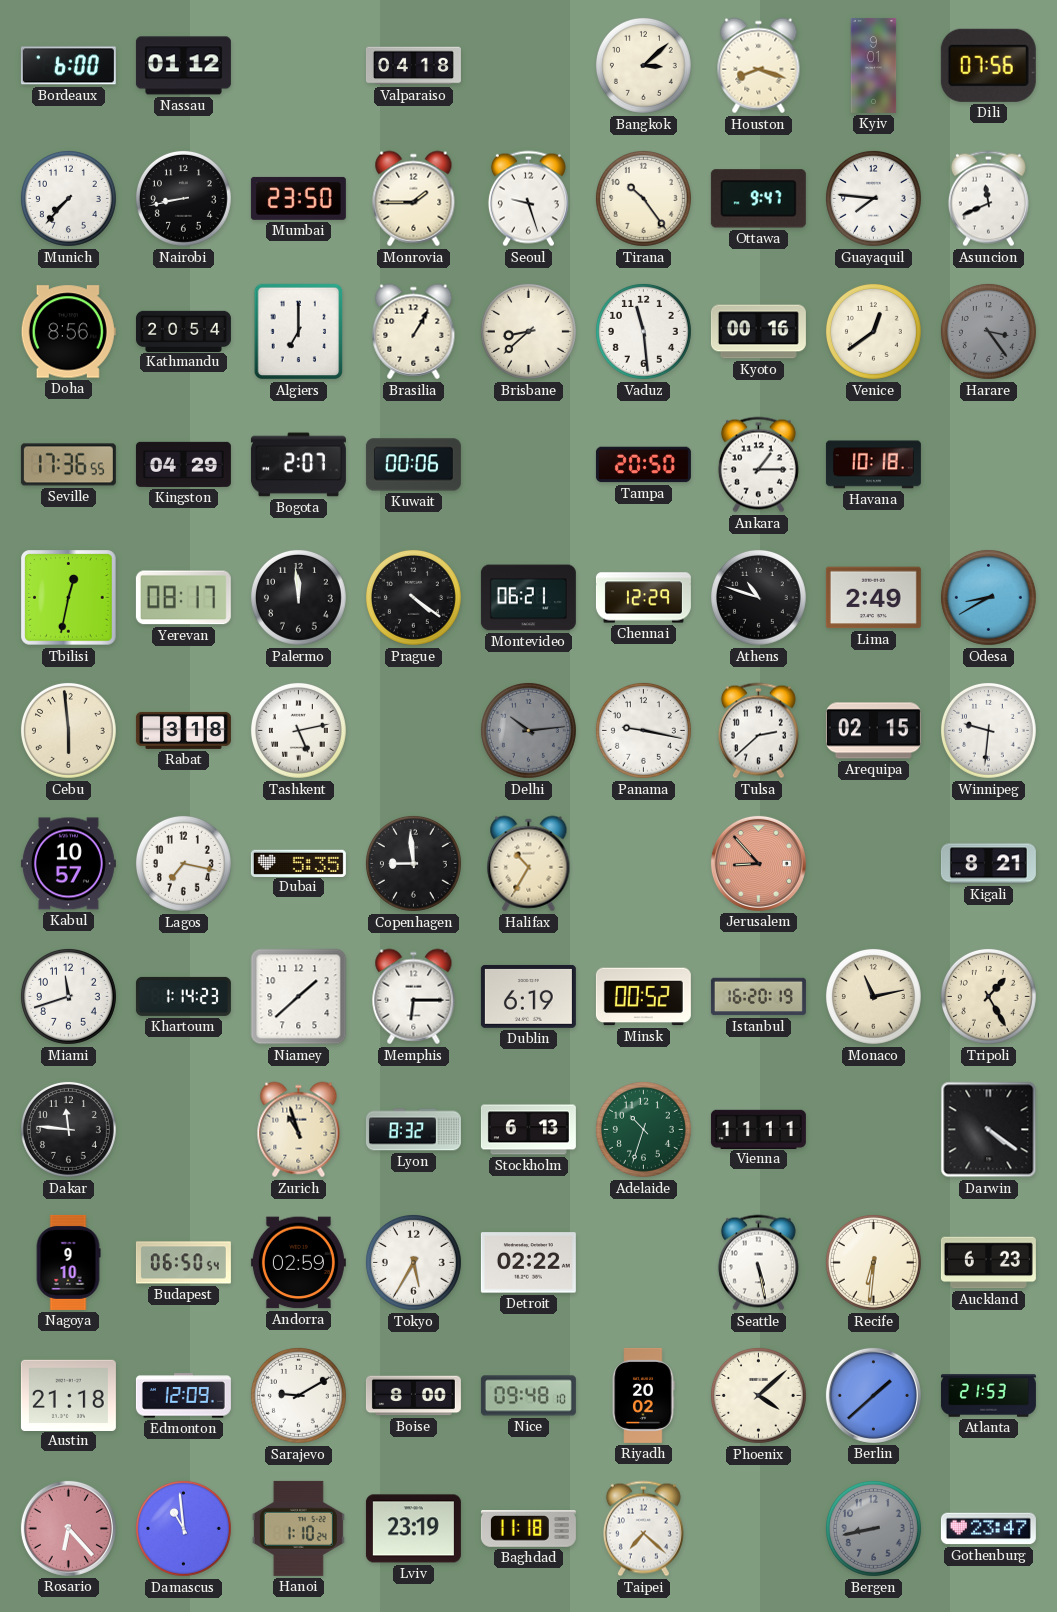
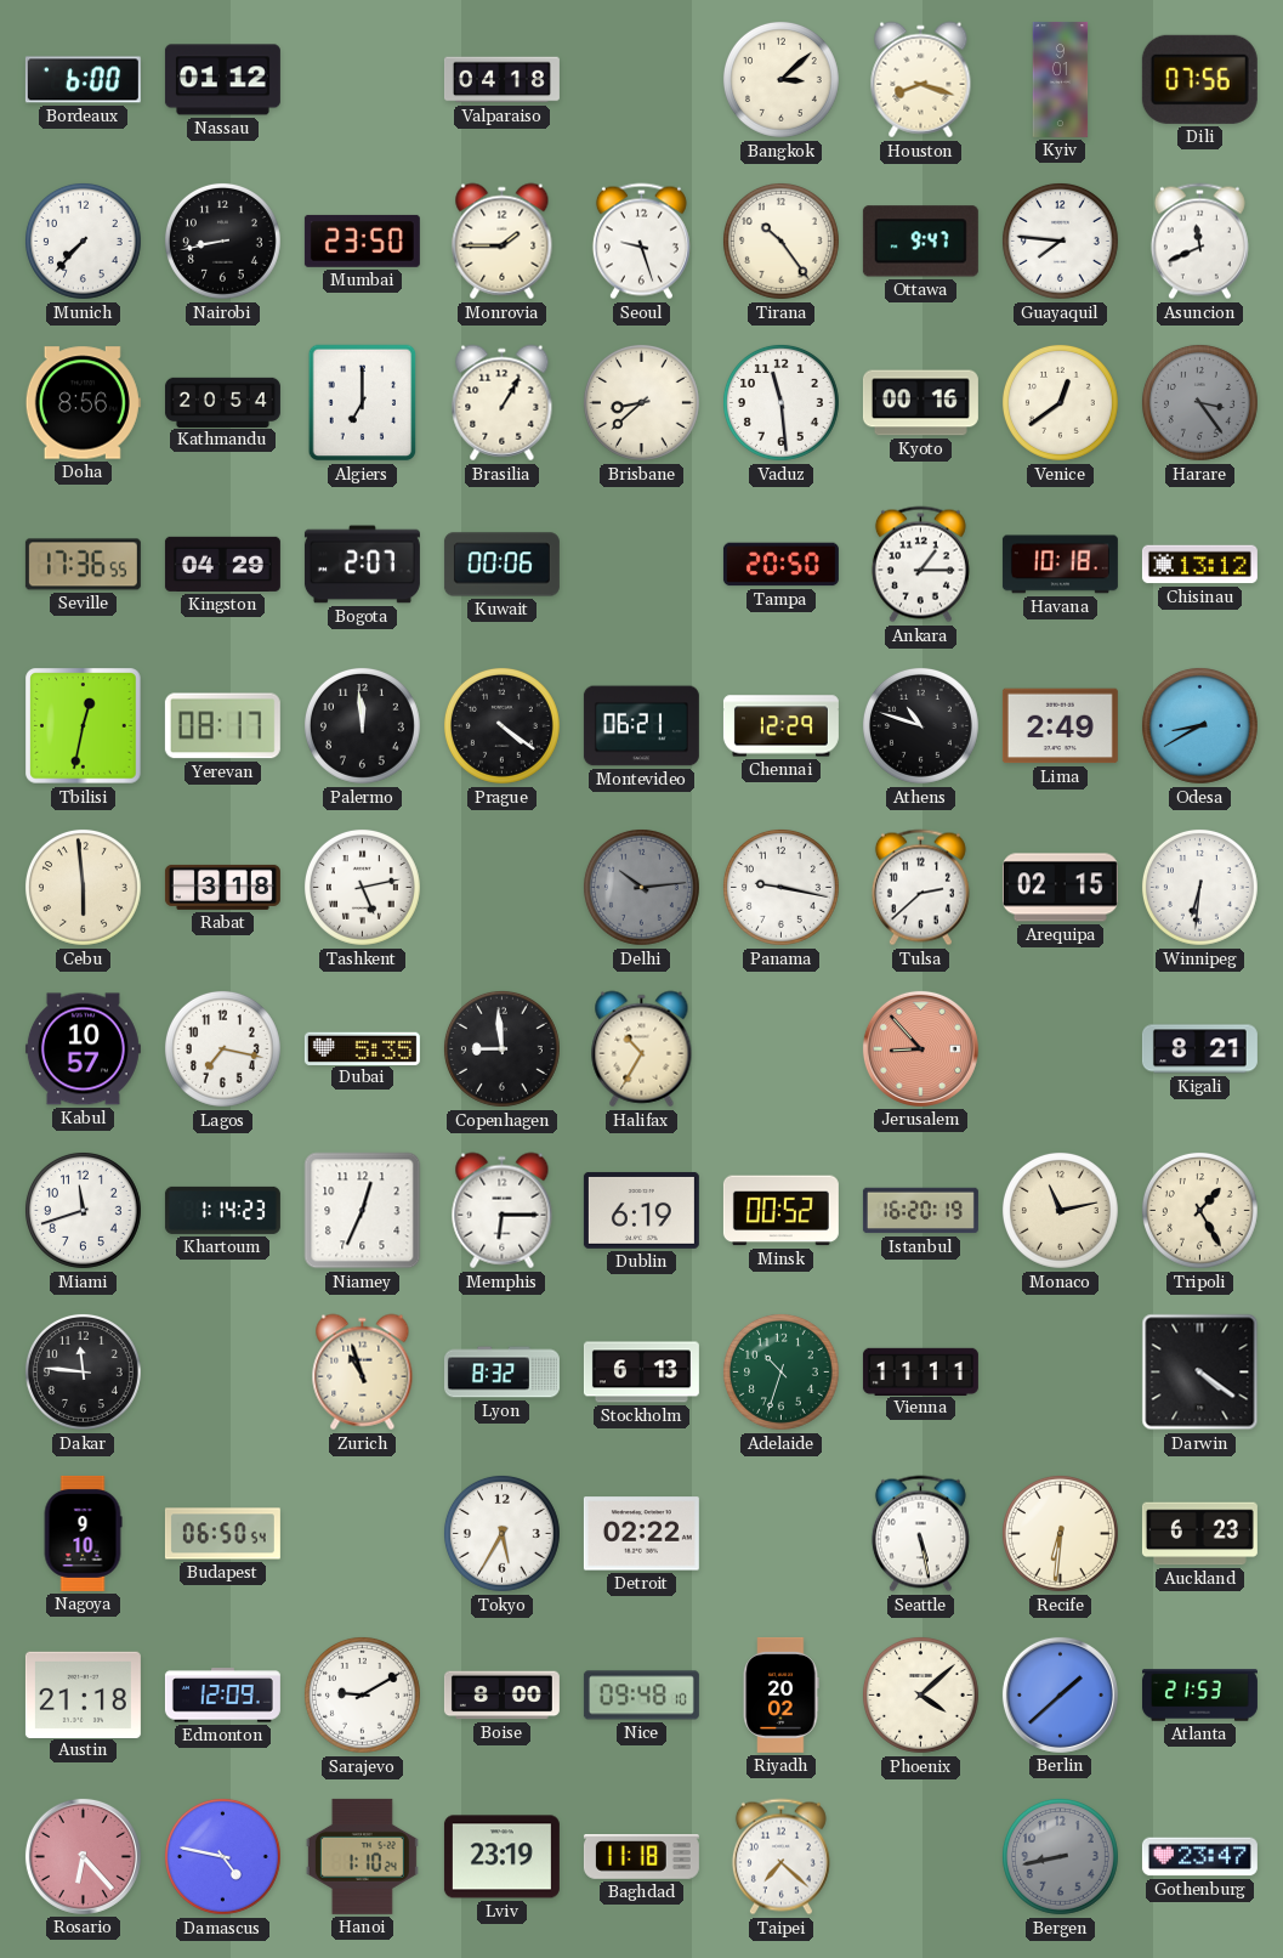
Chisinau: none -> 13:12
Winnipeg: 9:31 -> 6:31
Niamey: 1:38 -> 12:34
Andorra: 02:59 -> none
Damascus: 10:59 -> 4:47
